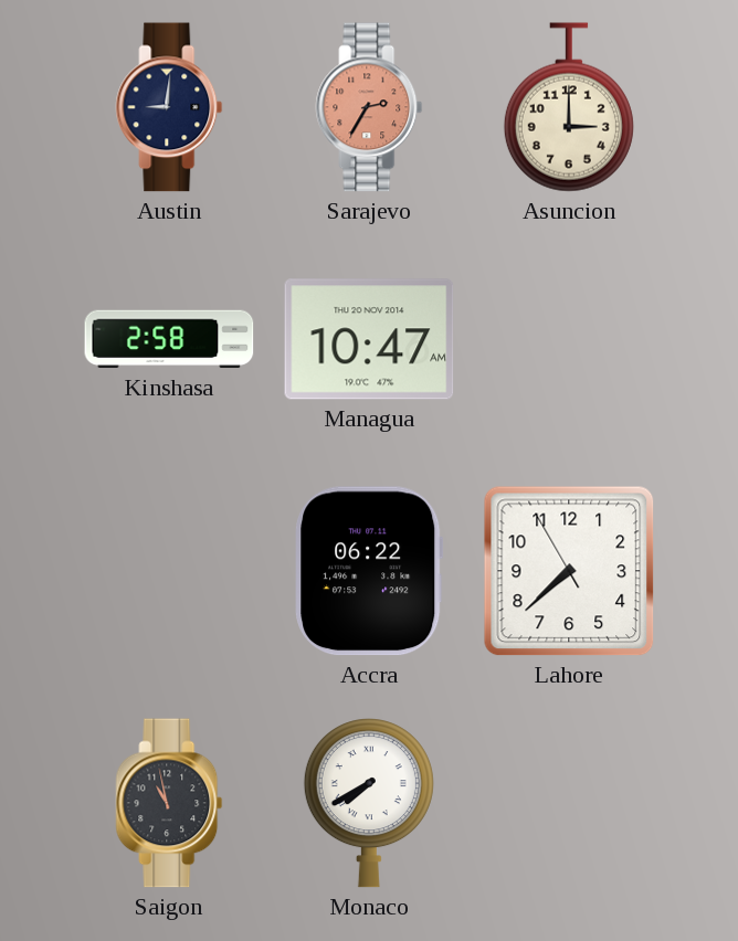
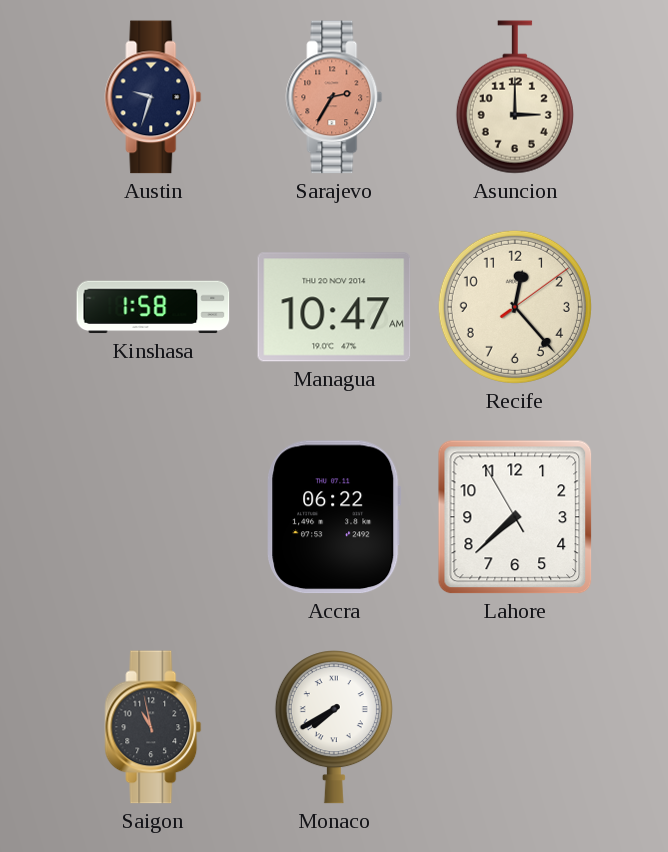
Austin: 9:01 -> 9:33
Kinshasa: 2:58 -> 1:58
Recife: none -> 12:23
